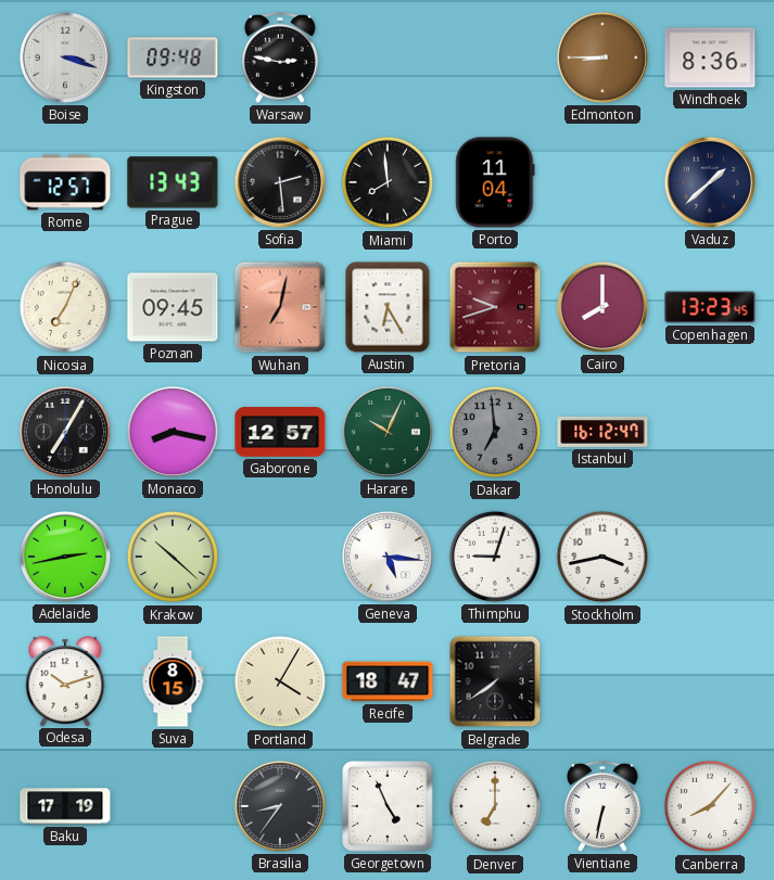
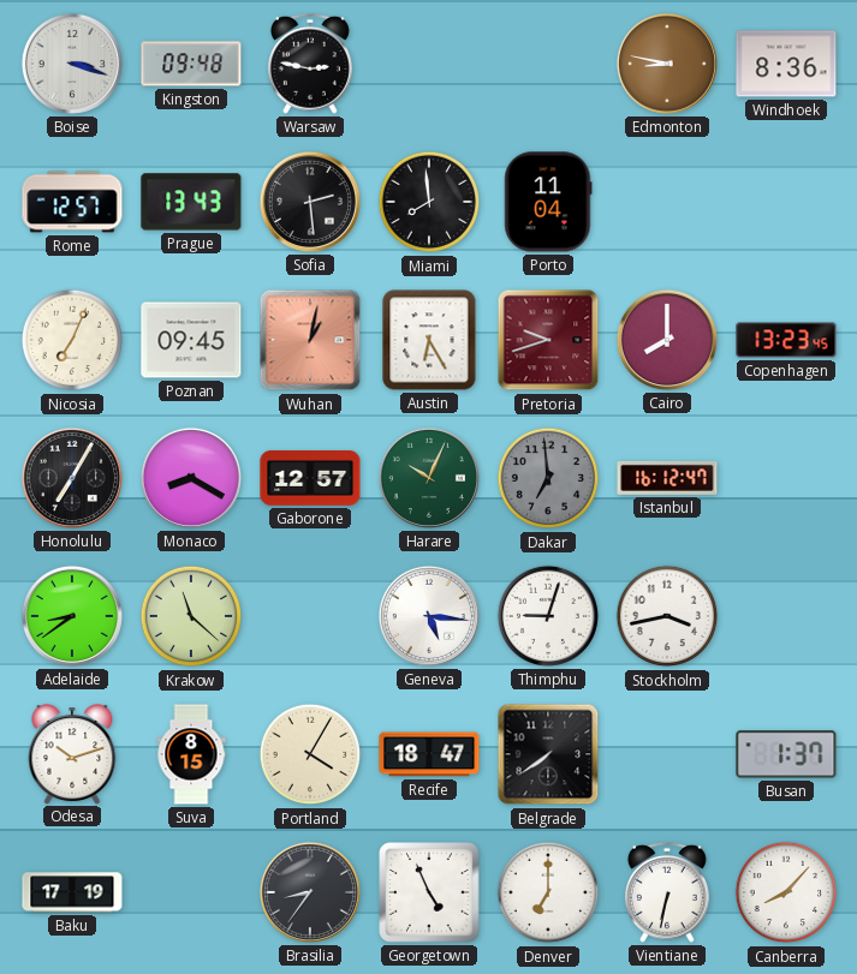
Edmonton: 8:45 -> 8:47
Vaduz: 1:38 -> none
Wuhan: 7:02 -> 1:02
Monaco: 8:17 -> 8:20
Adelaide: 2:43 -> 8:39
Krakow: 10:22 -> 11:22
Busan: none -> 1:37
